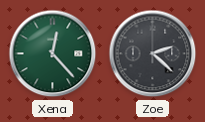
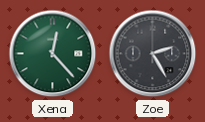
Zoe: 2:22 -> 2:25
